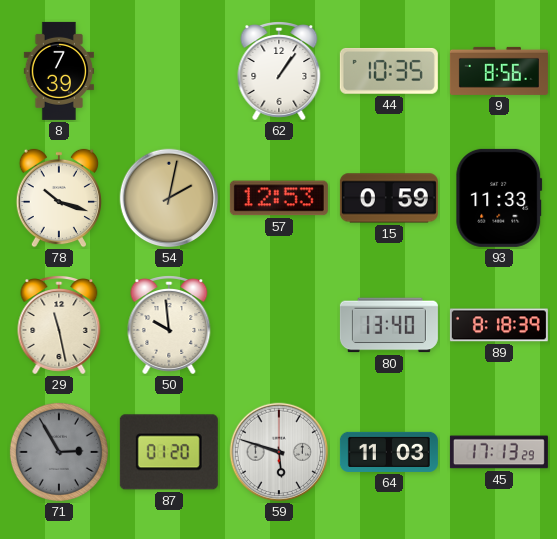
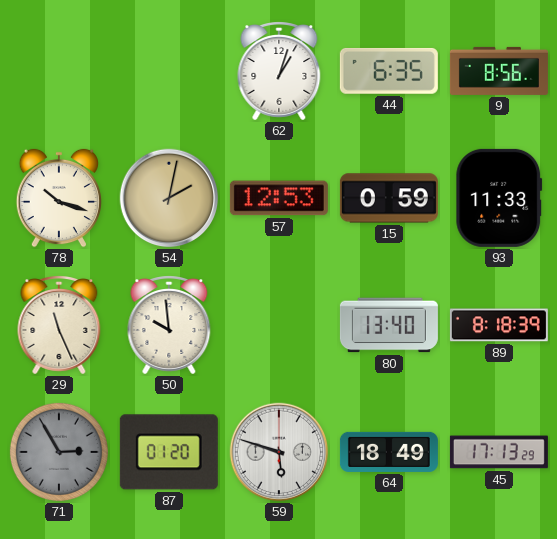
8: 7:39 -> none
62: 1:06 -> 1:03
44: 10:35 -> 6:35
29: 11:28 -> 11:26
64: 11:03 -> 18:49
